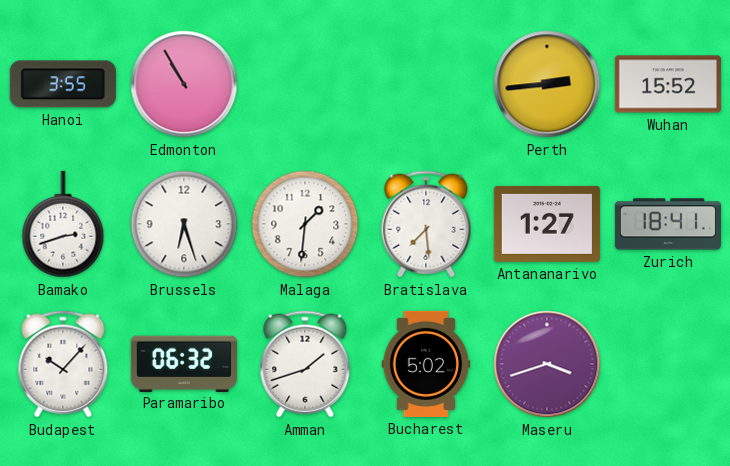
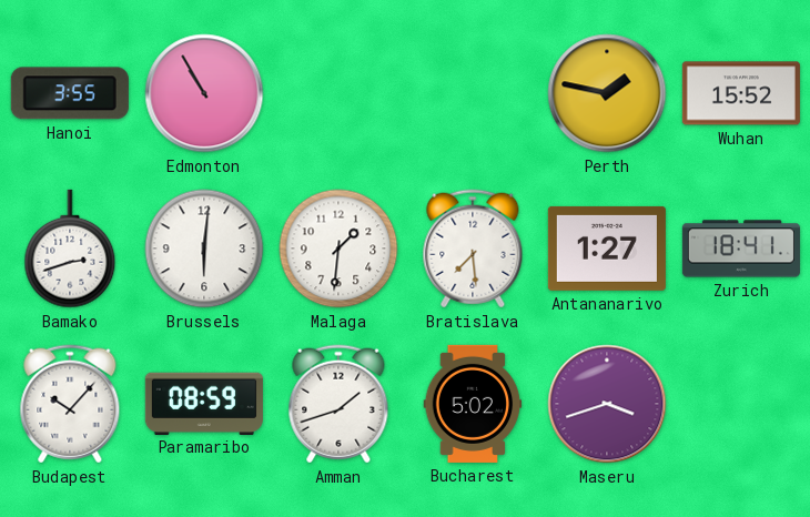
Perth: 2:44 -> 1:47
Brussels: 6:27 -> 6:01
Paramaribo: 06:32 -> 08:59
